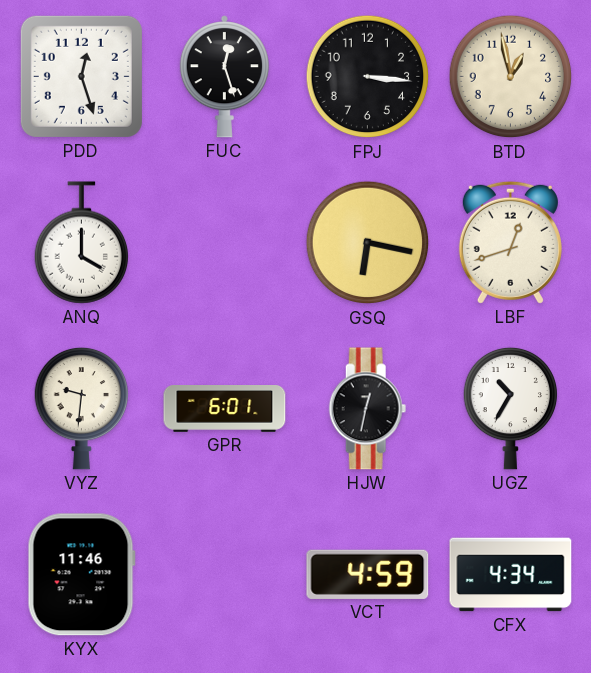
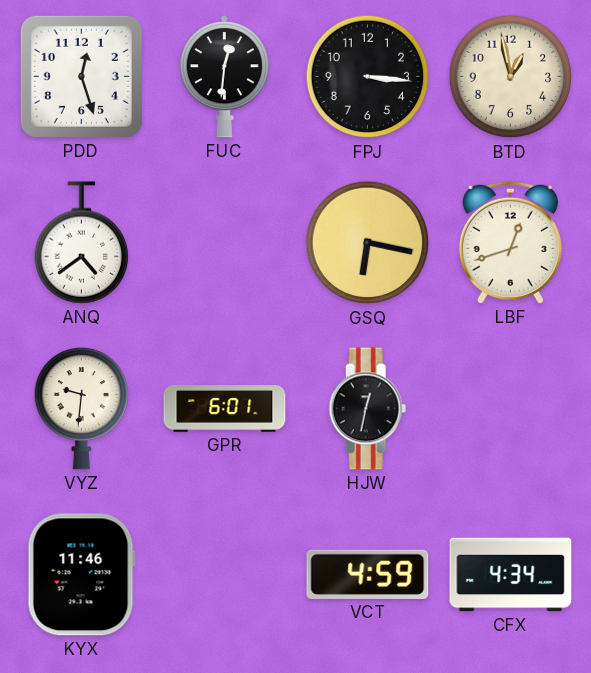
FUC: 12:27 -> 12:31
ANQ: 4:00 -> 4:39
UGZ: 10:35 -> none
